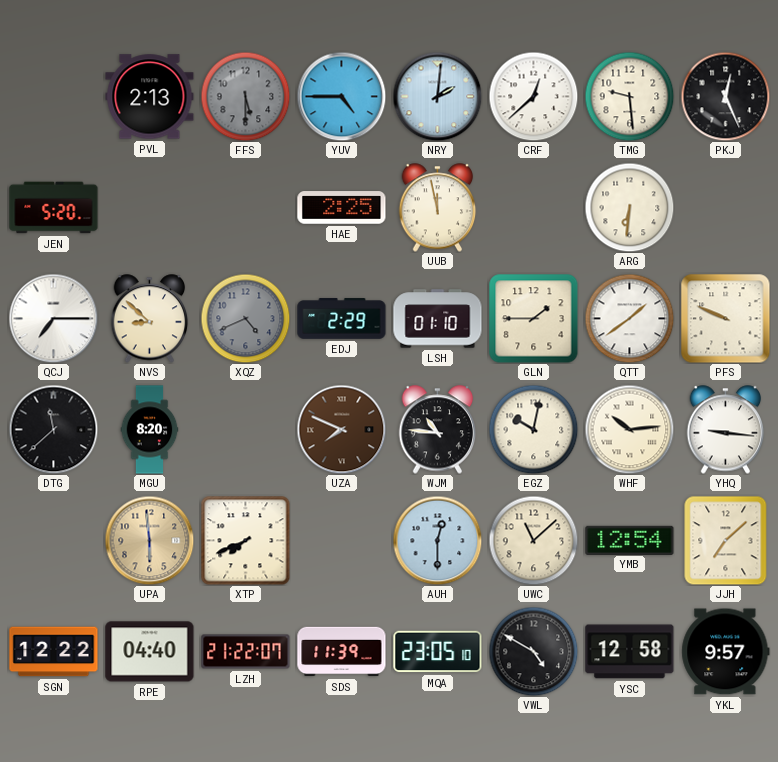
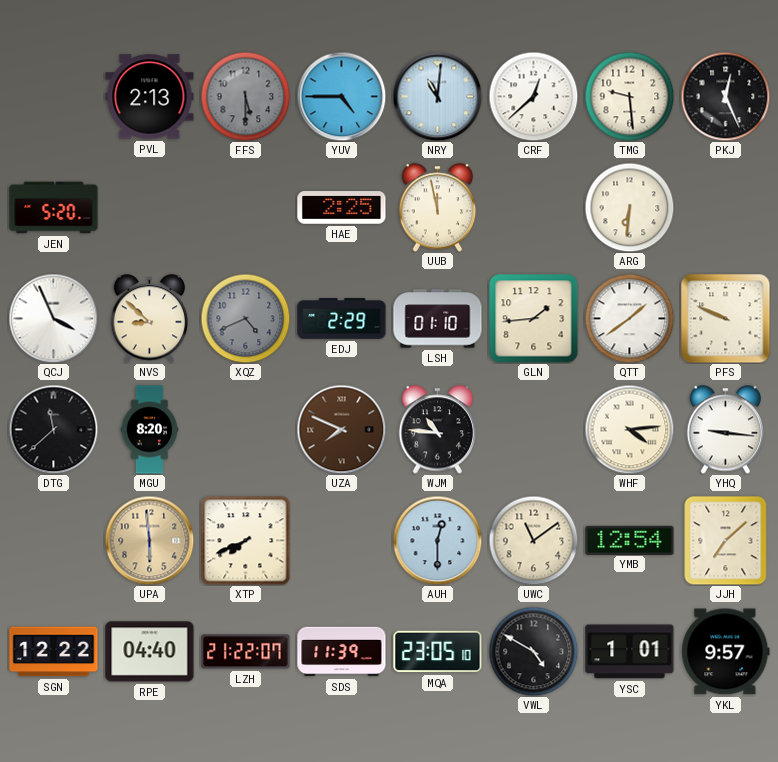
NRY: 2:01 -> 11:01
QCJ: 7:15 -> 3:56
GLN: 1:45 -> 1:44
EGZ: 10:02 -> none
WHF: 10:14 -> 4:14
UWC: 11:08 -> 11:09
YSC: 12:58 -> 1:01
